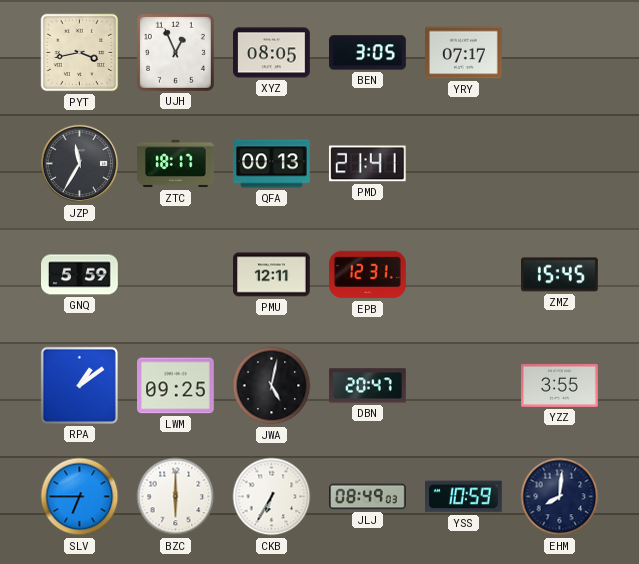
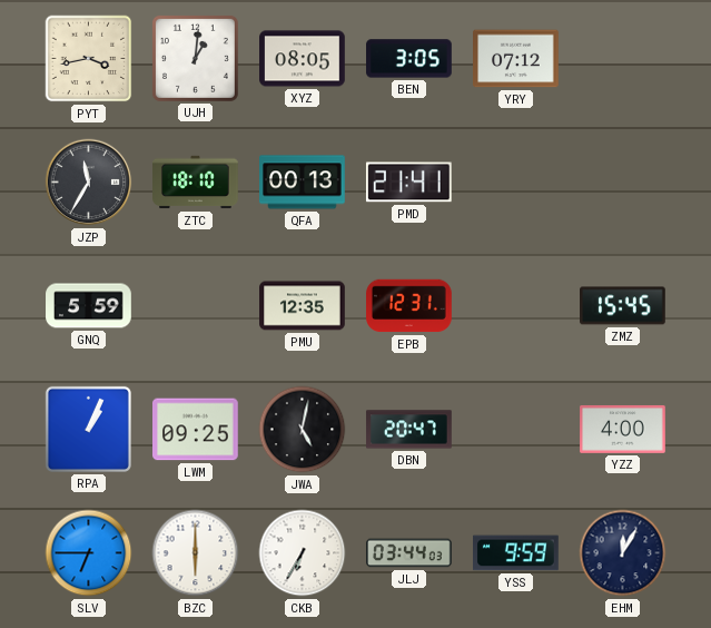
UJH: 12:56 -> 1:01
YRY: 07:17 -> 07:12
ZTC: 18:17 -> 18:10
PMU: 12:11 -> 12:35
RPA: 1:09 -> 1:04
YZZ: 3:55 -> 4:00
JLJ: 08:49 -> 03:44
YSS: 10:59 -> 9:59
EHM: 8:01 -> 12:05
